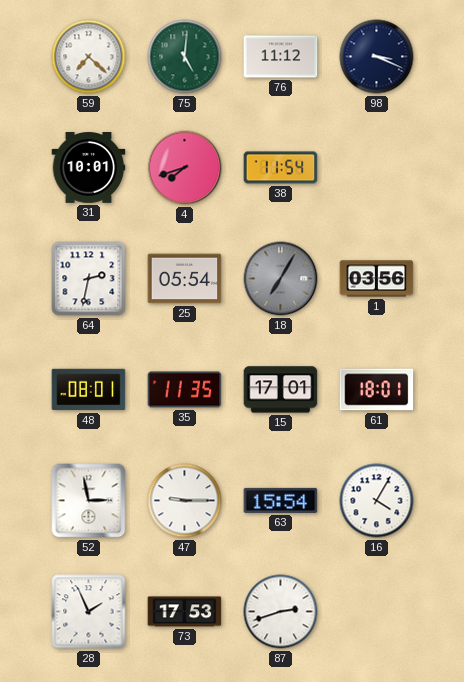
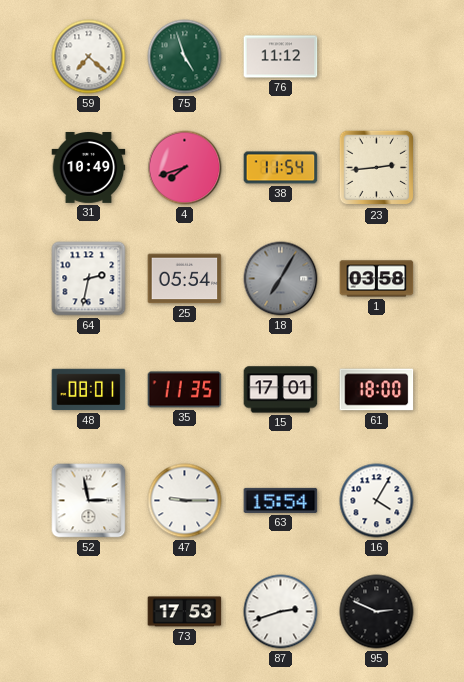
75: 5:01 -> 4:57
98: 3:19 -> none
31: 10:01 -> 10:49
23: none -> 2:44
1: 03:56 -> 03:58
61: 18:01 -> 18:00
28: 1:56 -> none
95: none -> 2:49
